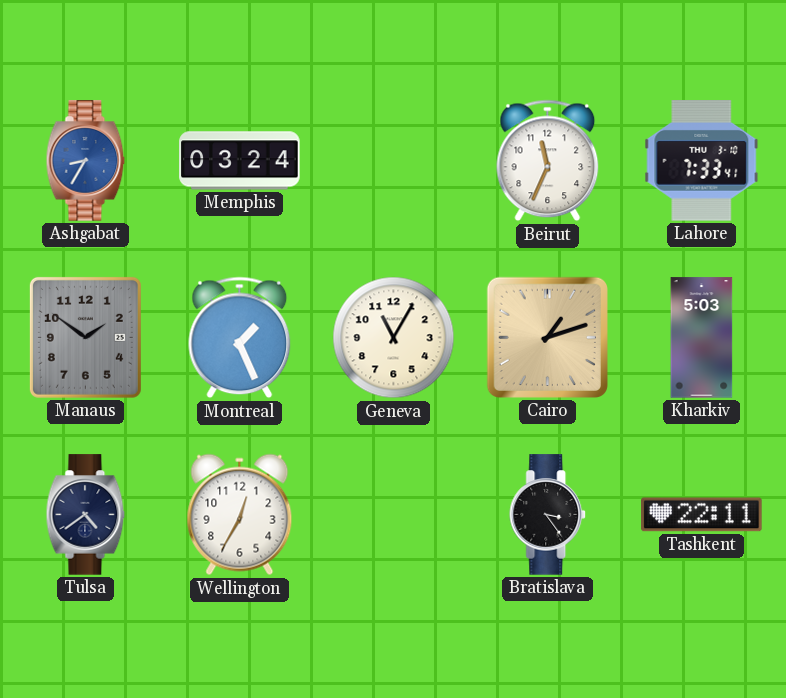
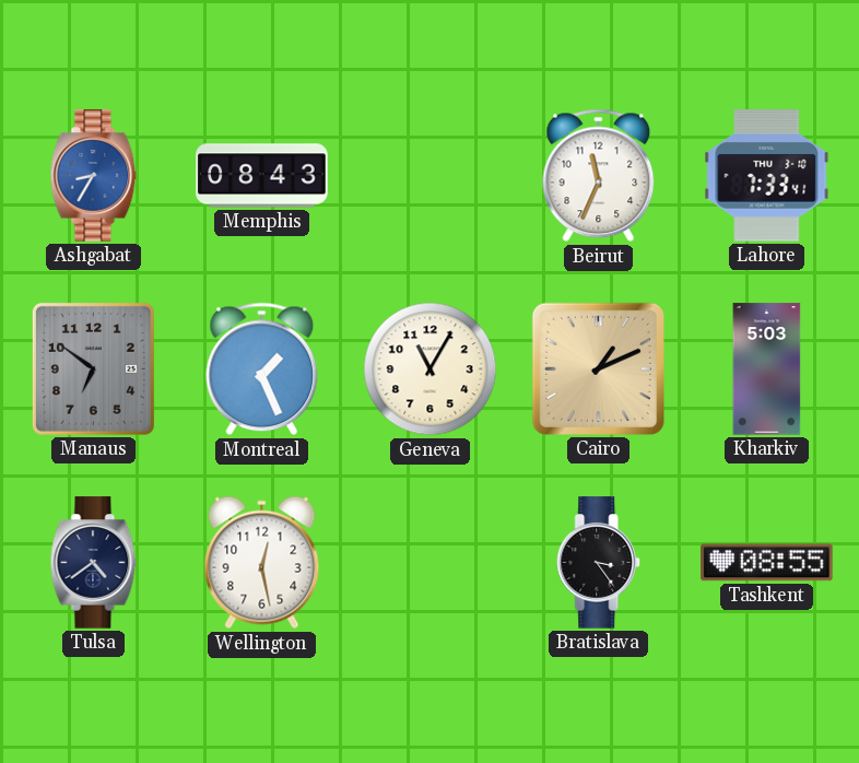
Memphis: 03:24 -> 08:43
Manaus: 1:51 -> 6:51
Cairo: 1:12 -> 1:11
Wellington: 12:35 -> 12:28
Tashkent: 22:11 -> 08:55
